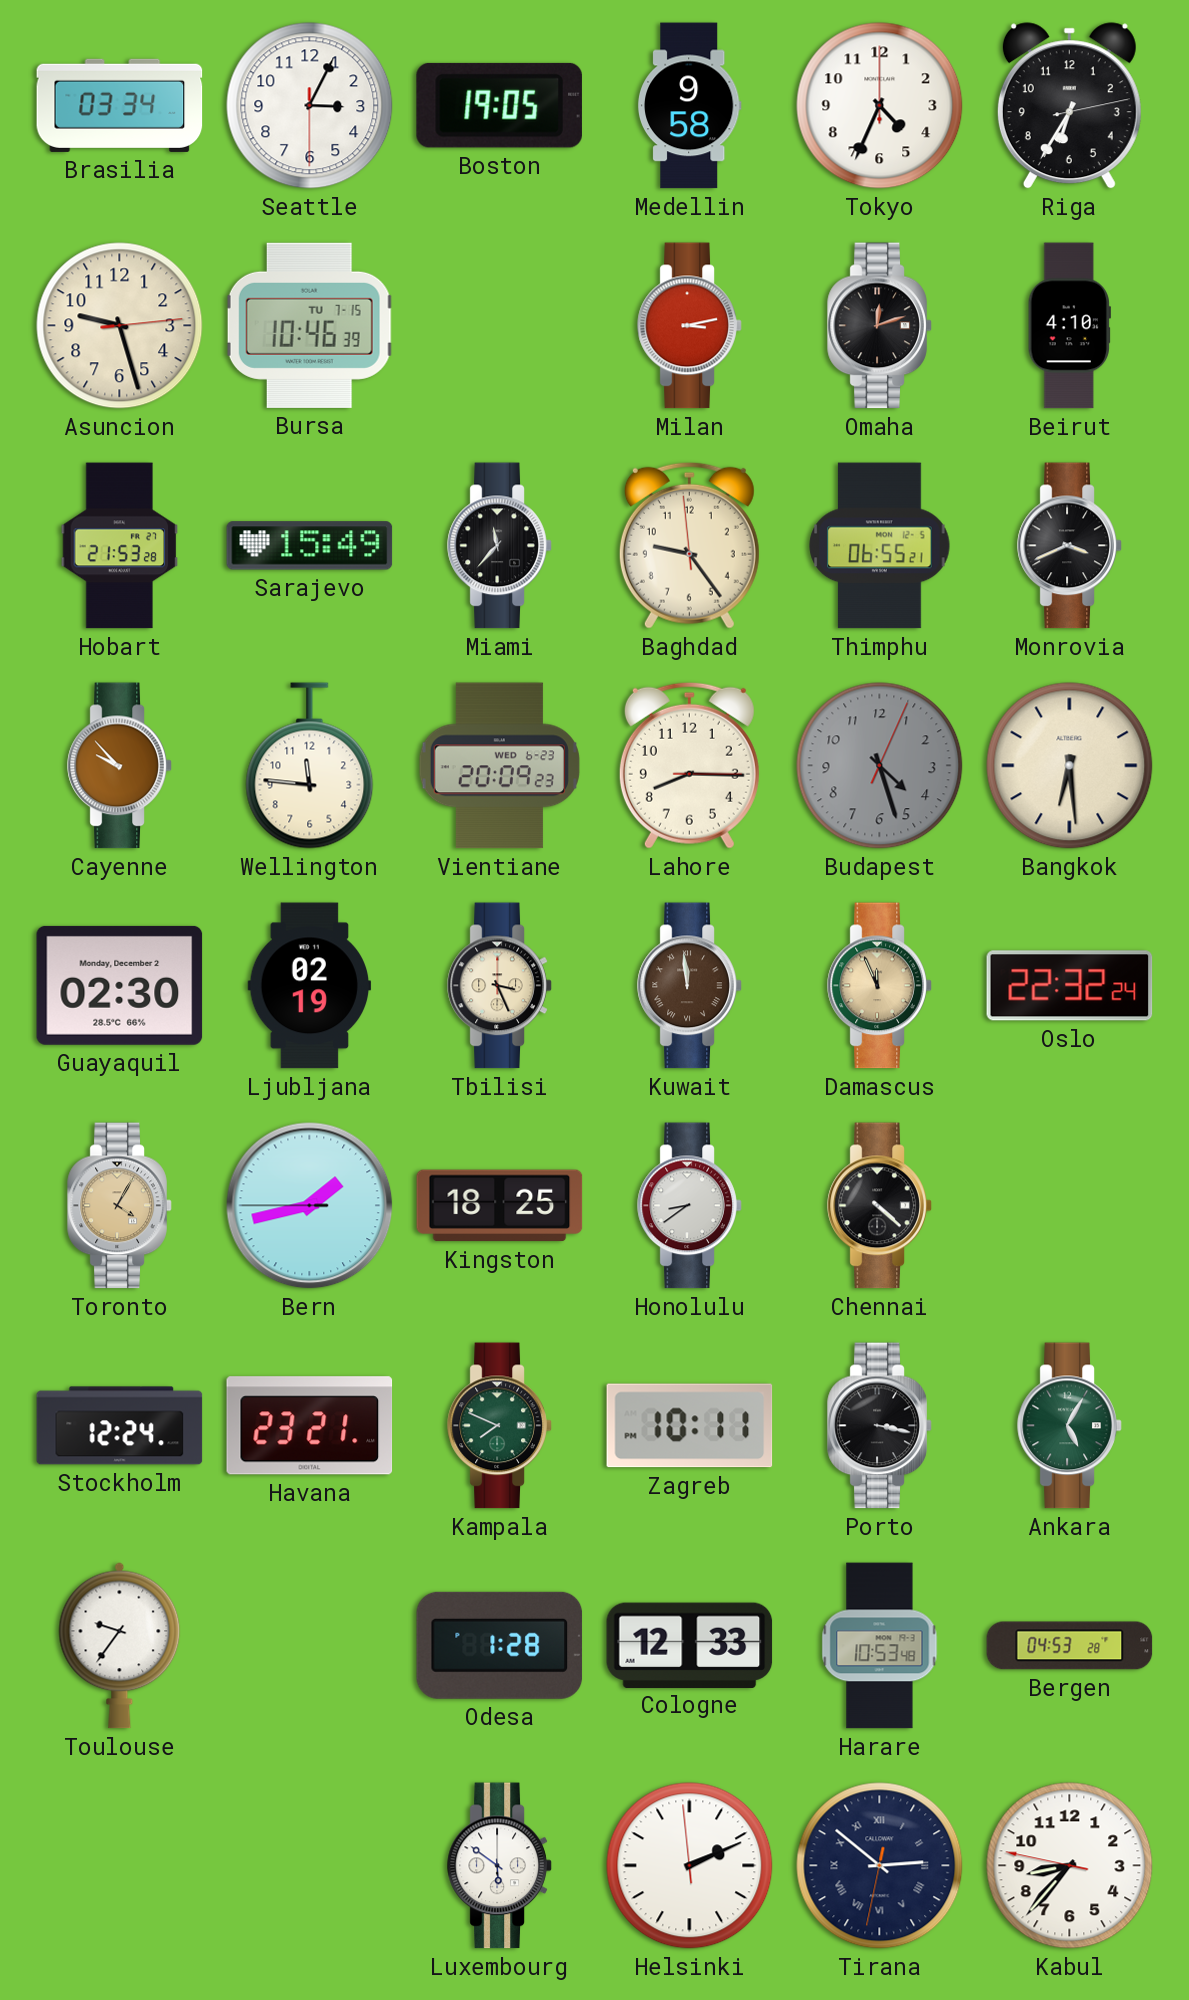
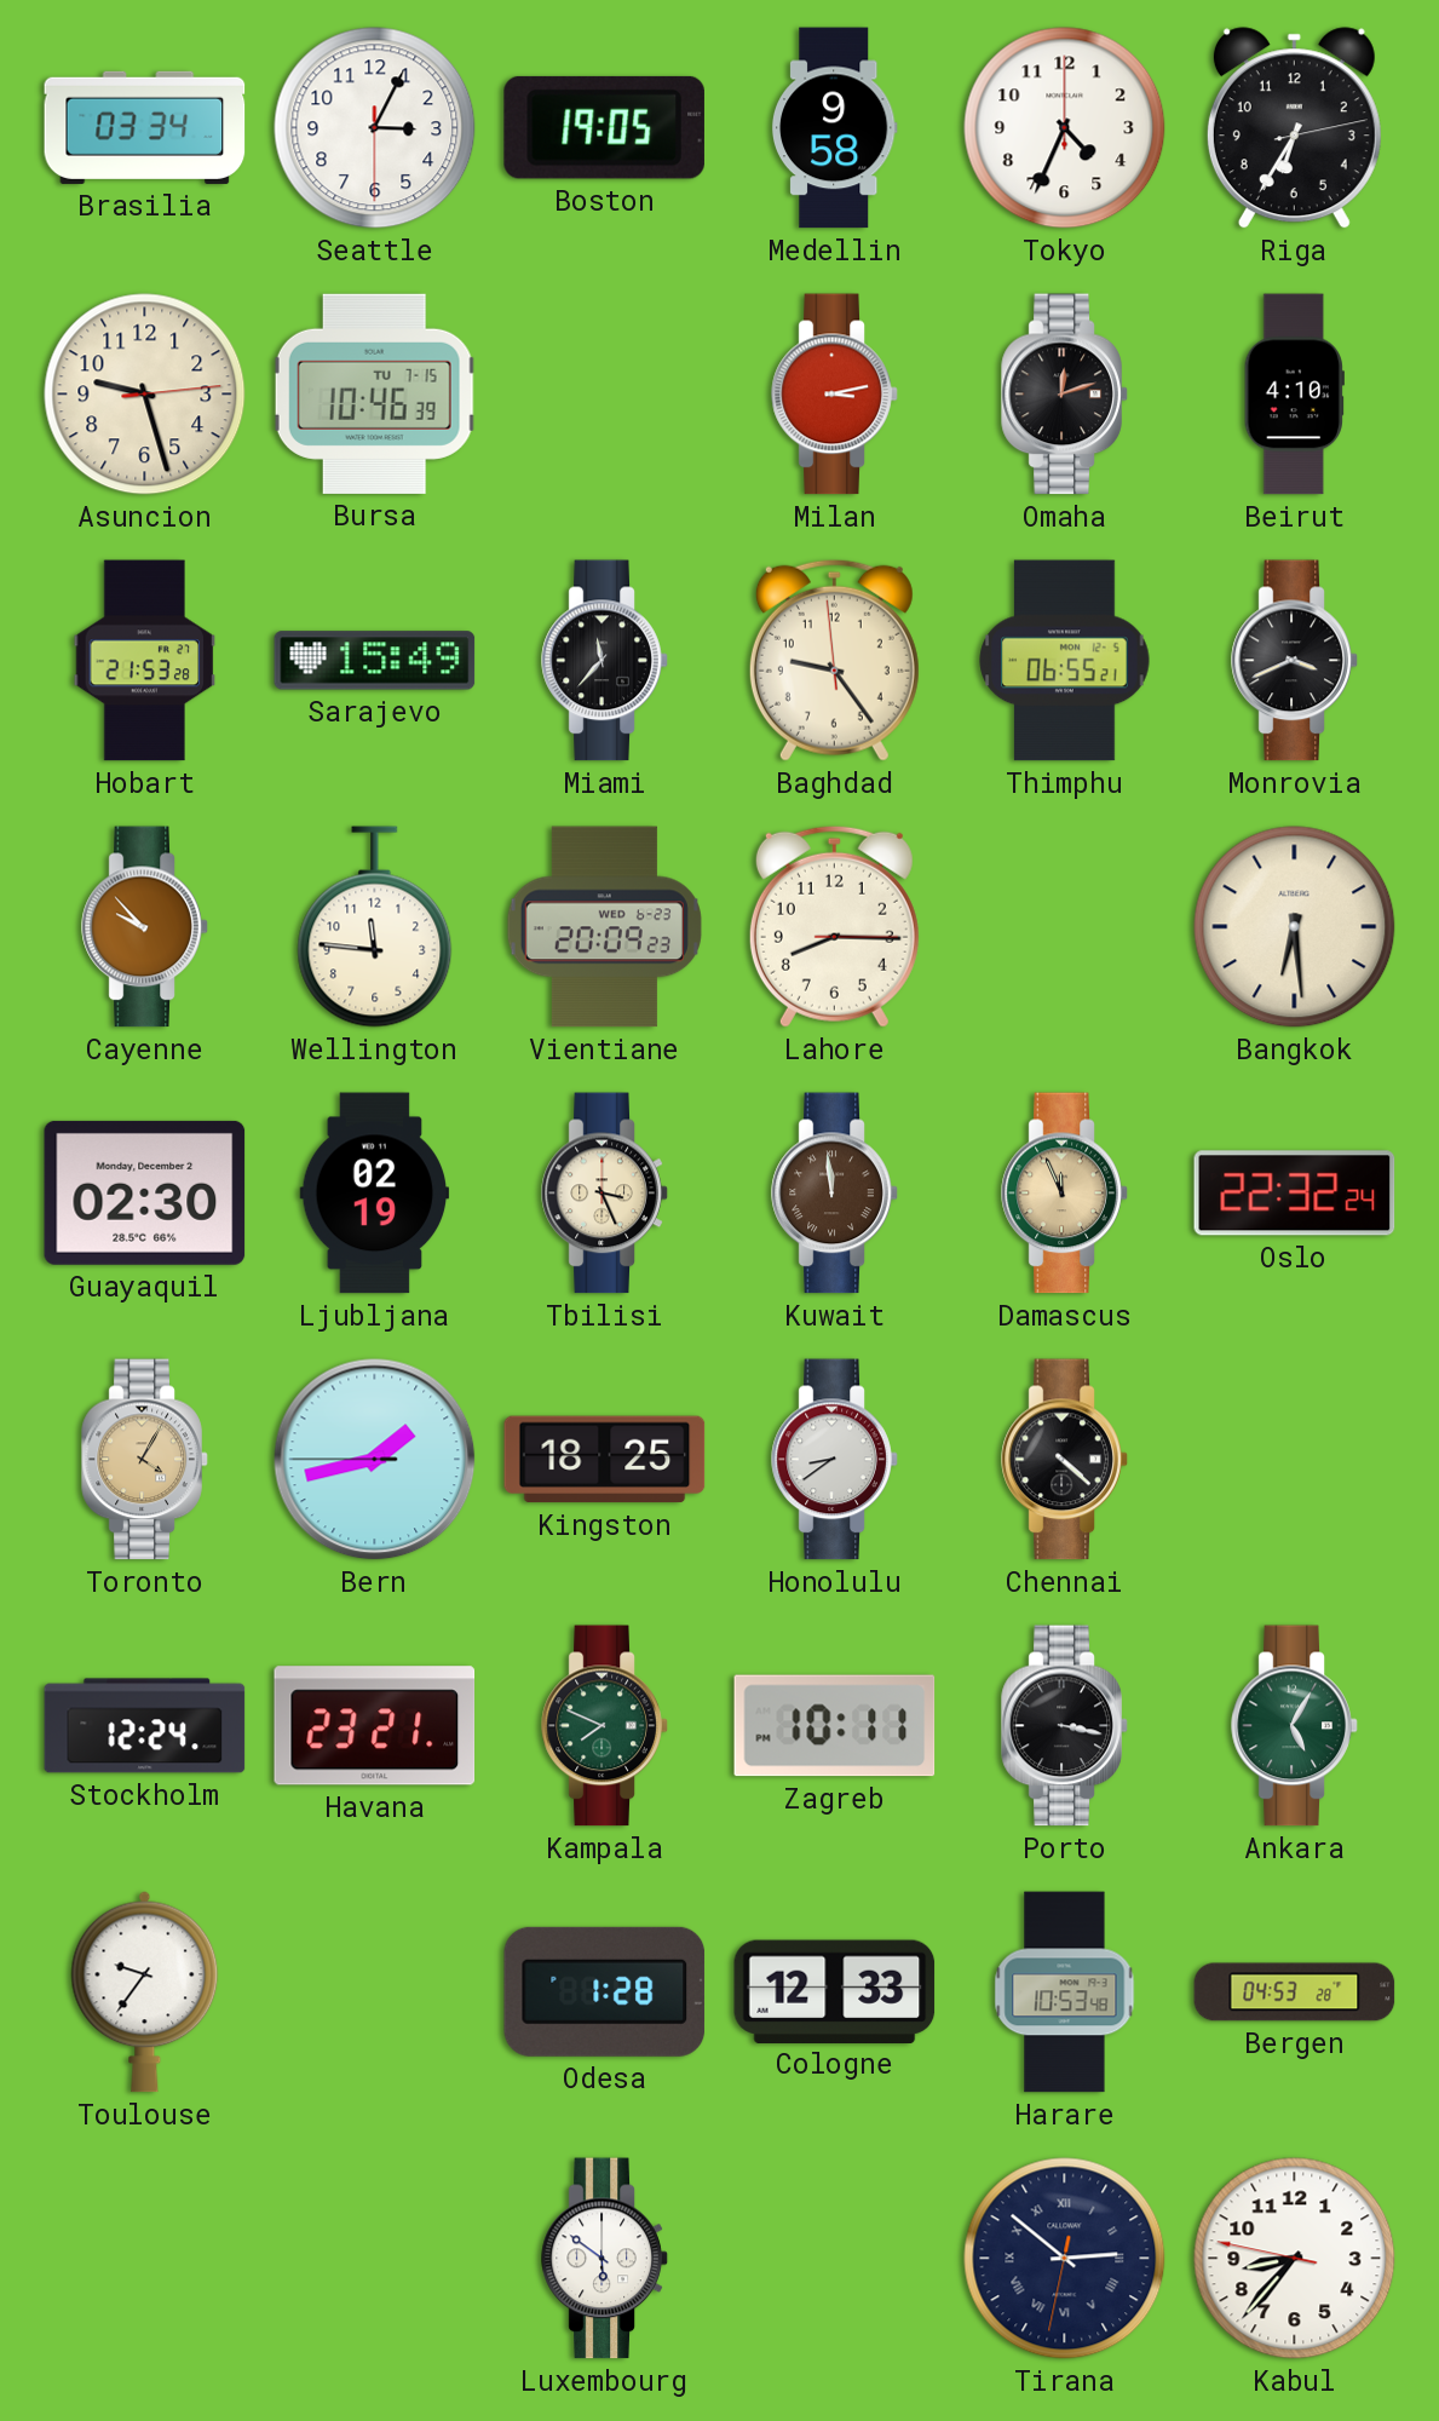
Budapest: 4:27 -> none
Helsinki: 2:10 -> none
